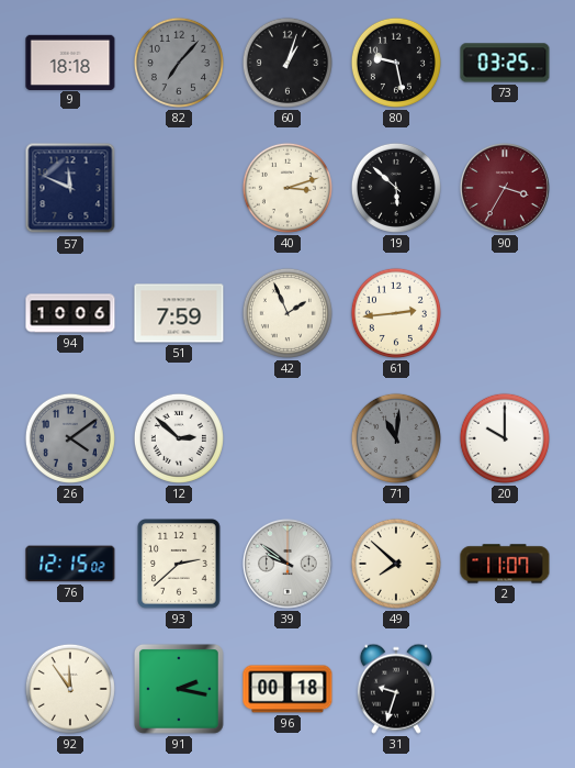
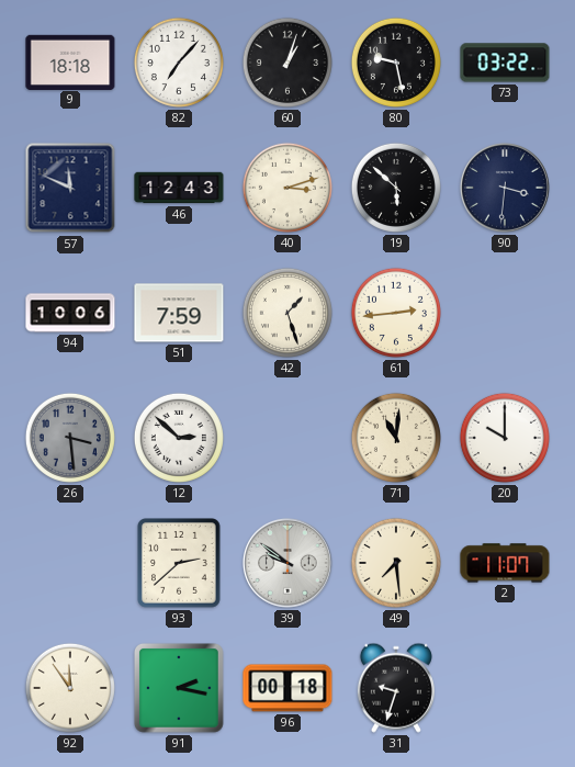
82 dial: grey -> white
73: 03:25 -> 03:22
46: none -> 12:43
90: 3:35 -> 3:31
90 dial: burgundy -> navy
42: 1:56 -> 1:27
26: 4:09 -> 3:29
71 dial: grey -> cream
76: 12:15 -> none
49: 7:52 -> 7:29
